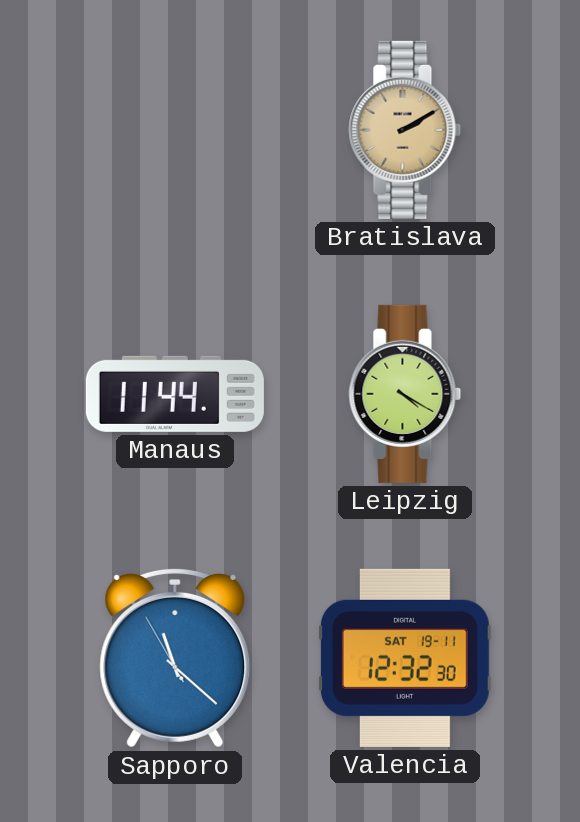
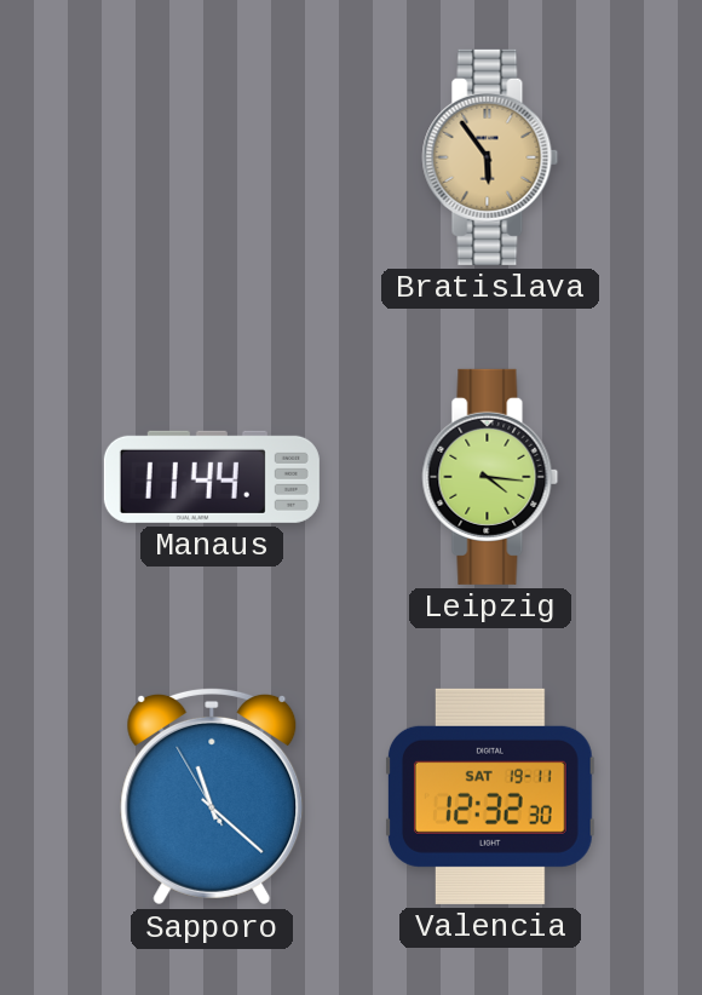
Bratislava: 2:10 -> 5:54
Leipzig: 4:20 -> 4:16
